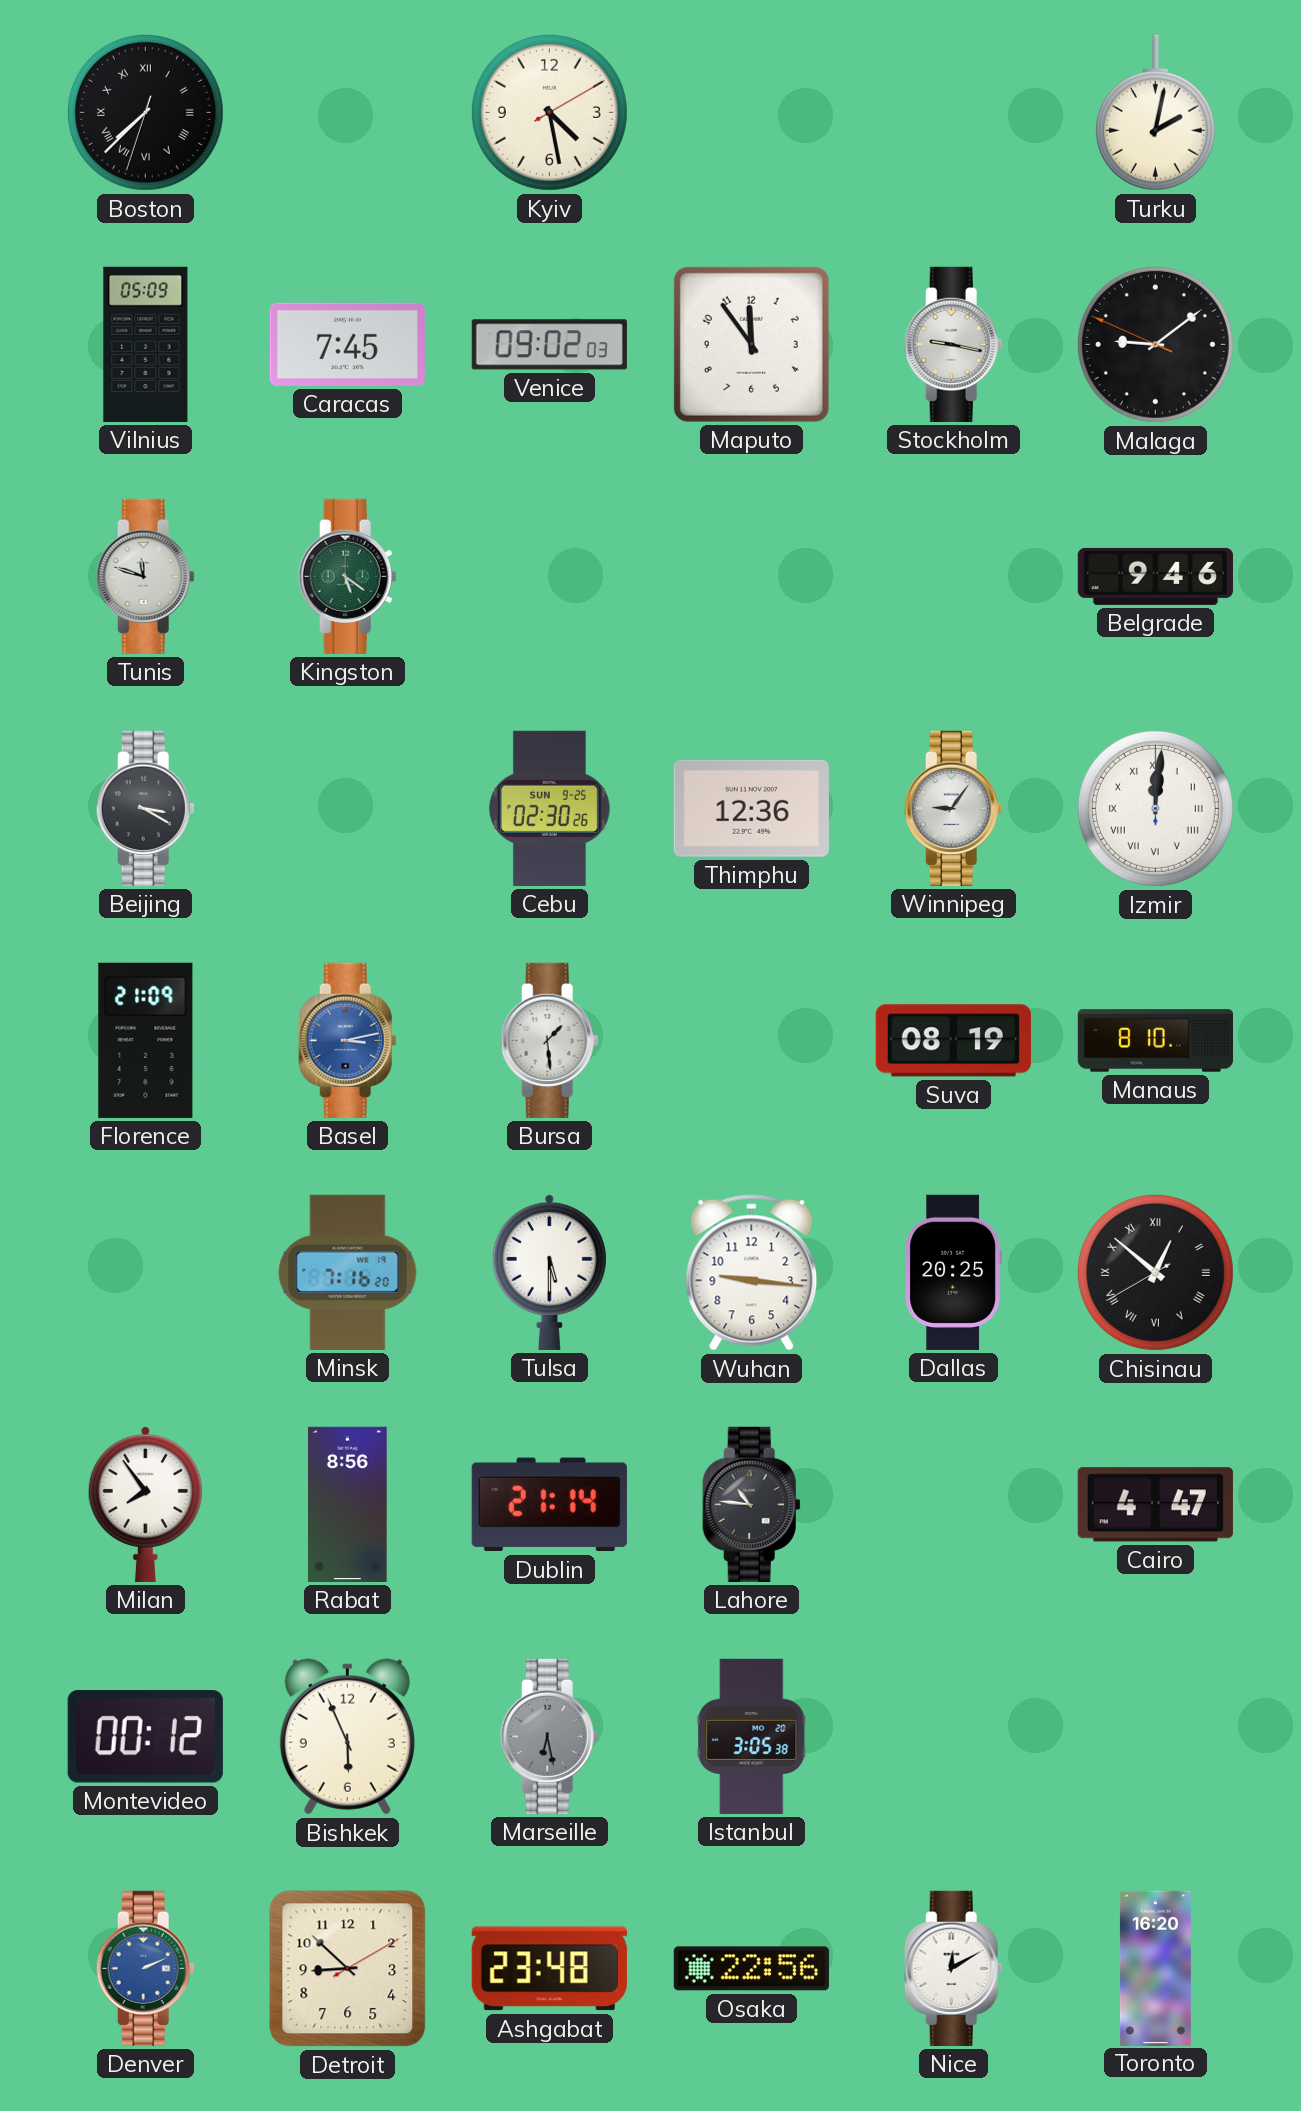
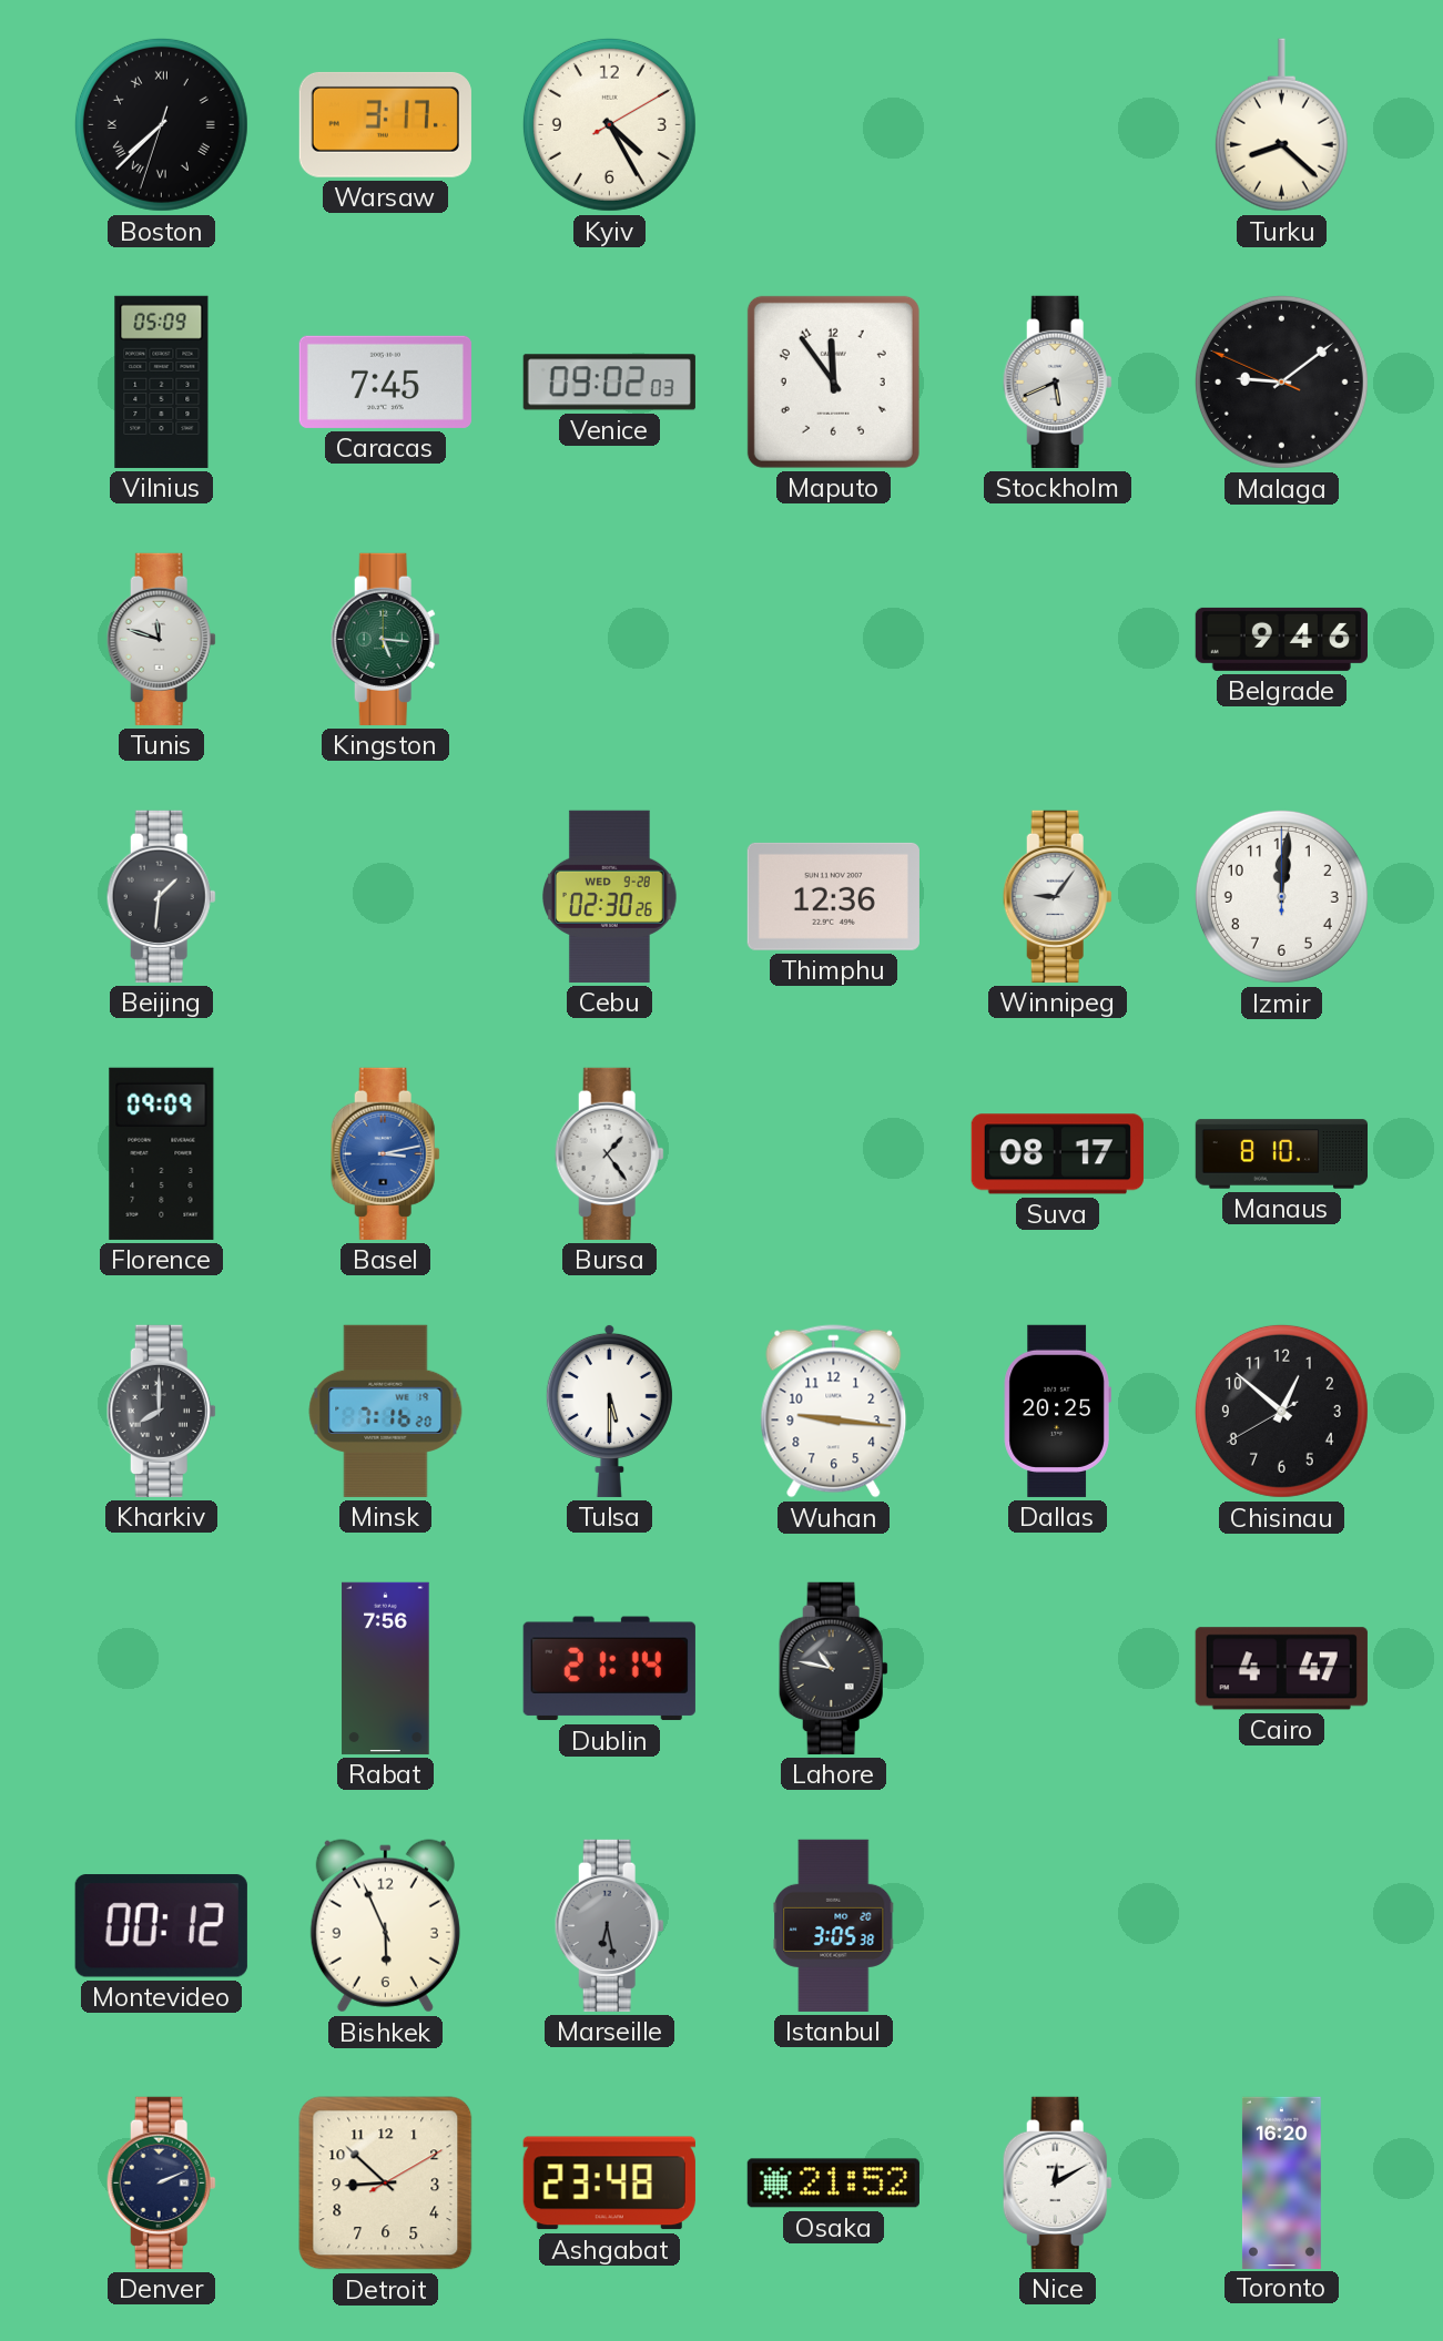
Warsaw: none -> 3:17
Kyiv: 4:28 -> 4:25
Turku: 2:02 -> 8:22
Stockholm: 9:17 -> 5:41
Kingston: 5:21 -> 5:16
Beijing: 3:20 -> 1:31
Cebu date: SUN 9-25 -> WED 9-28
Izmir numerals: Roman -> Arabic
Florence: 21:09 -> 09:09
Bursa: 1:29 -> 1:24
Suva: 08:19 -> 08:17
Kharkiv: none -> 8:00
Chisinau numerals: Roman -> Arabic
Milan: 7:54 -> none
Rabat: 8:56 -> 7:56
Lahore: 10:46 -> 10:47
Denver dial: blue -> navy
Osaka: 22:56 -> 21:52
